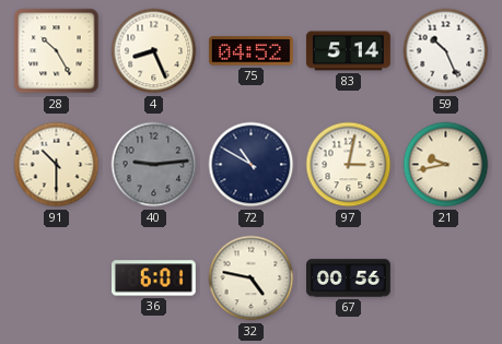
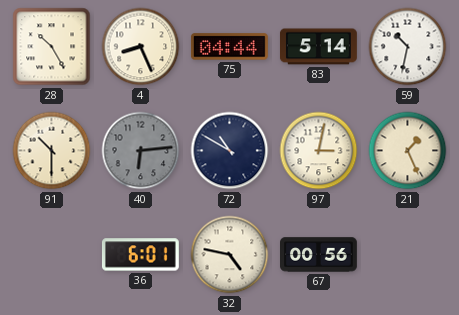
75: 04:52 -> 04:44
59: 10:26 -> 10:32
40: 9:14 -> 6:14
21: 9:43 -> 1:26
